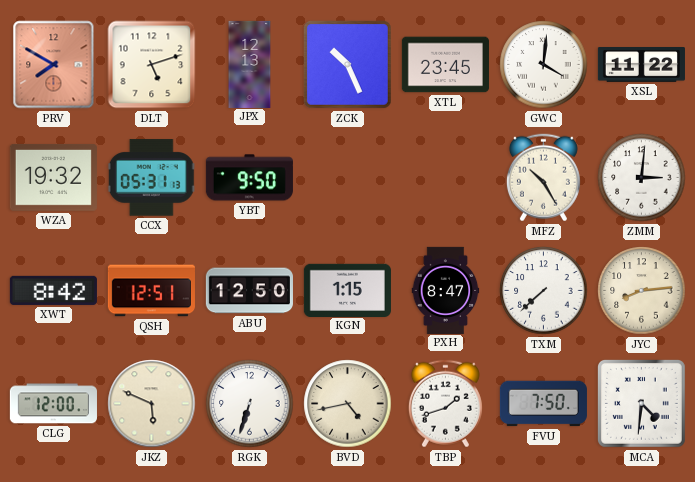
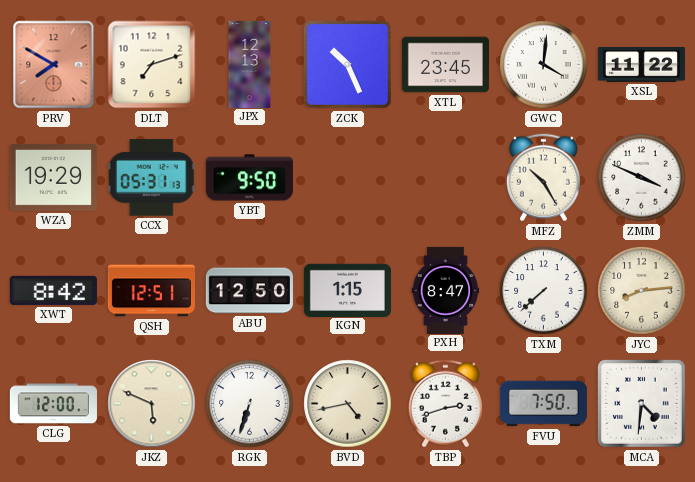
DLT: 5:12 -> 7:12
WZA: 19:32 -> 19:29
ZMM: 3:01 -> 3:49
TBP: 1:42 -> 2:42
